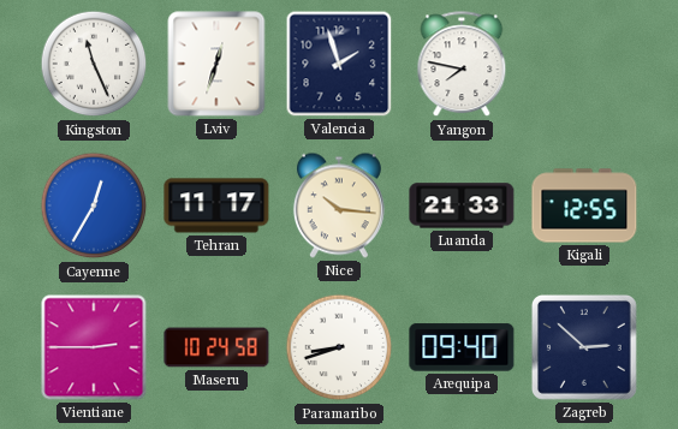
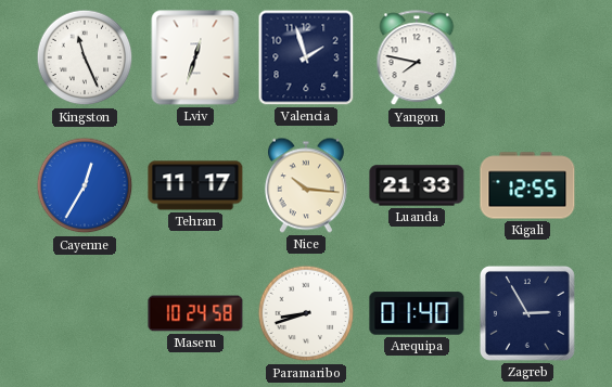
Vientiane: 2:45 -> none
Arequipa: 09:40 -> 01:40
Zagreb: 2:52 -> 2:55
